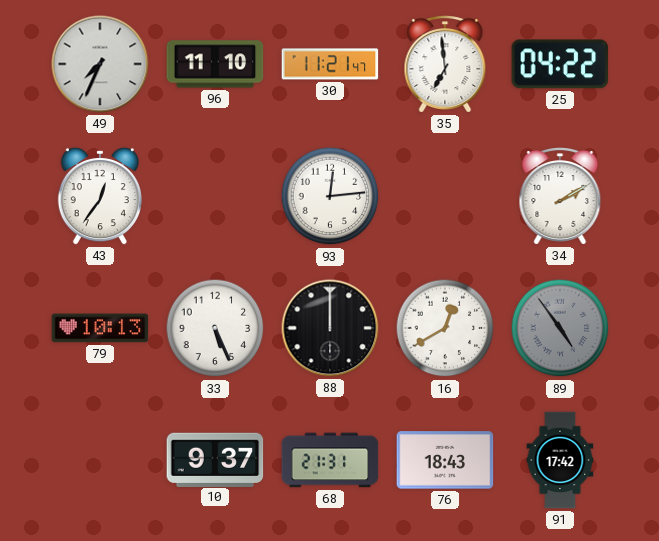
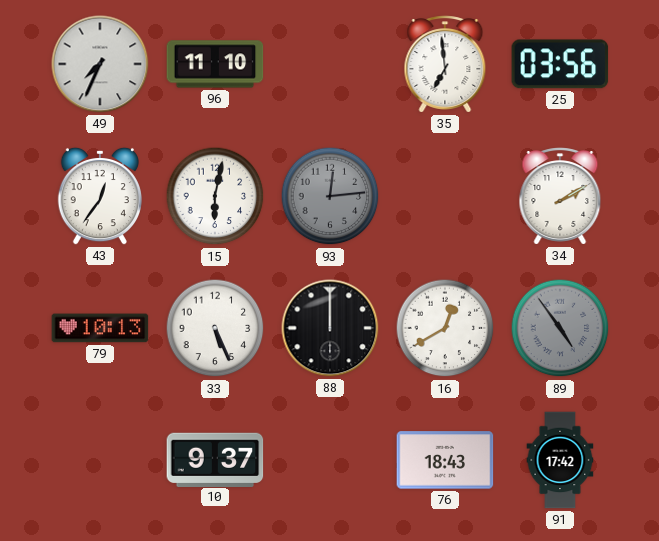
30: 11:21 -> none
25: 04:22 -> 03:56
15: none -> 6:02
93 dial: white -> grey
68: 21:31 -> none
